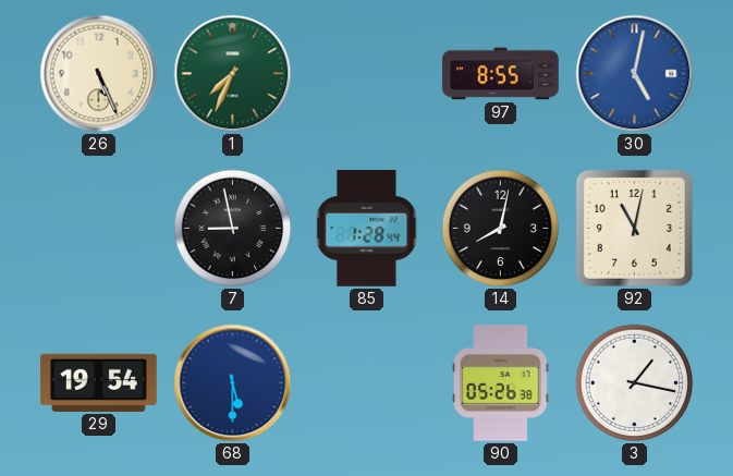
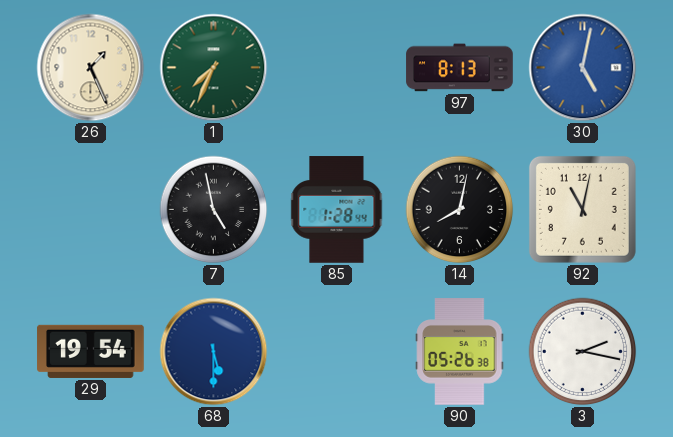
26: 5:26 -> 1:26
97: 8:55 -> 8:13
7: 8:58 -> 4:58
3: 1:17 -> 2:17
